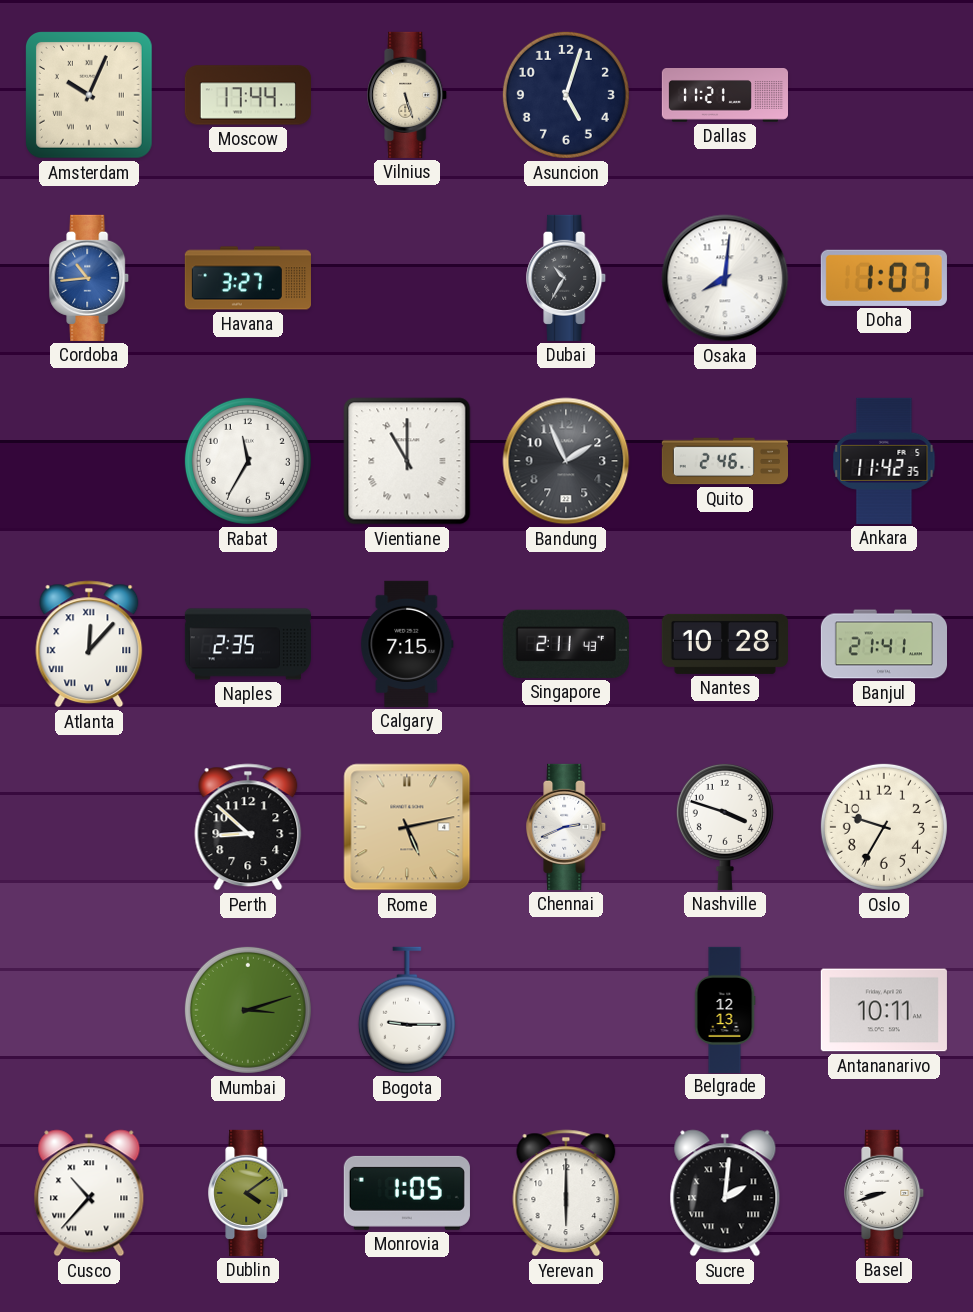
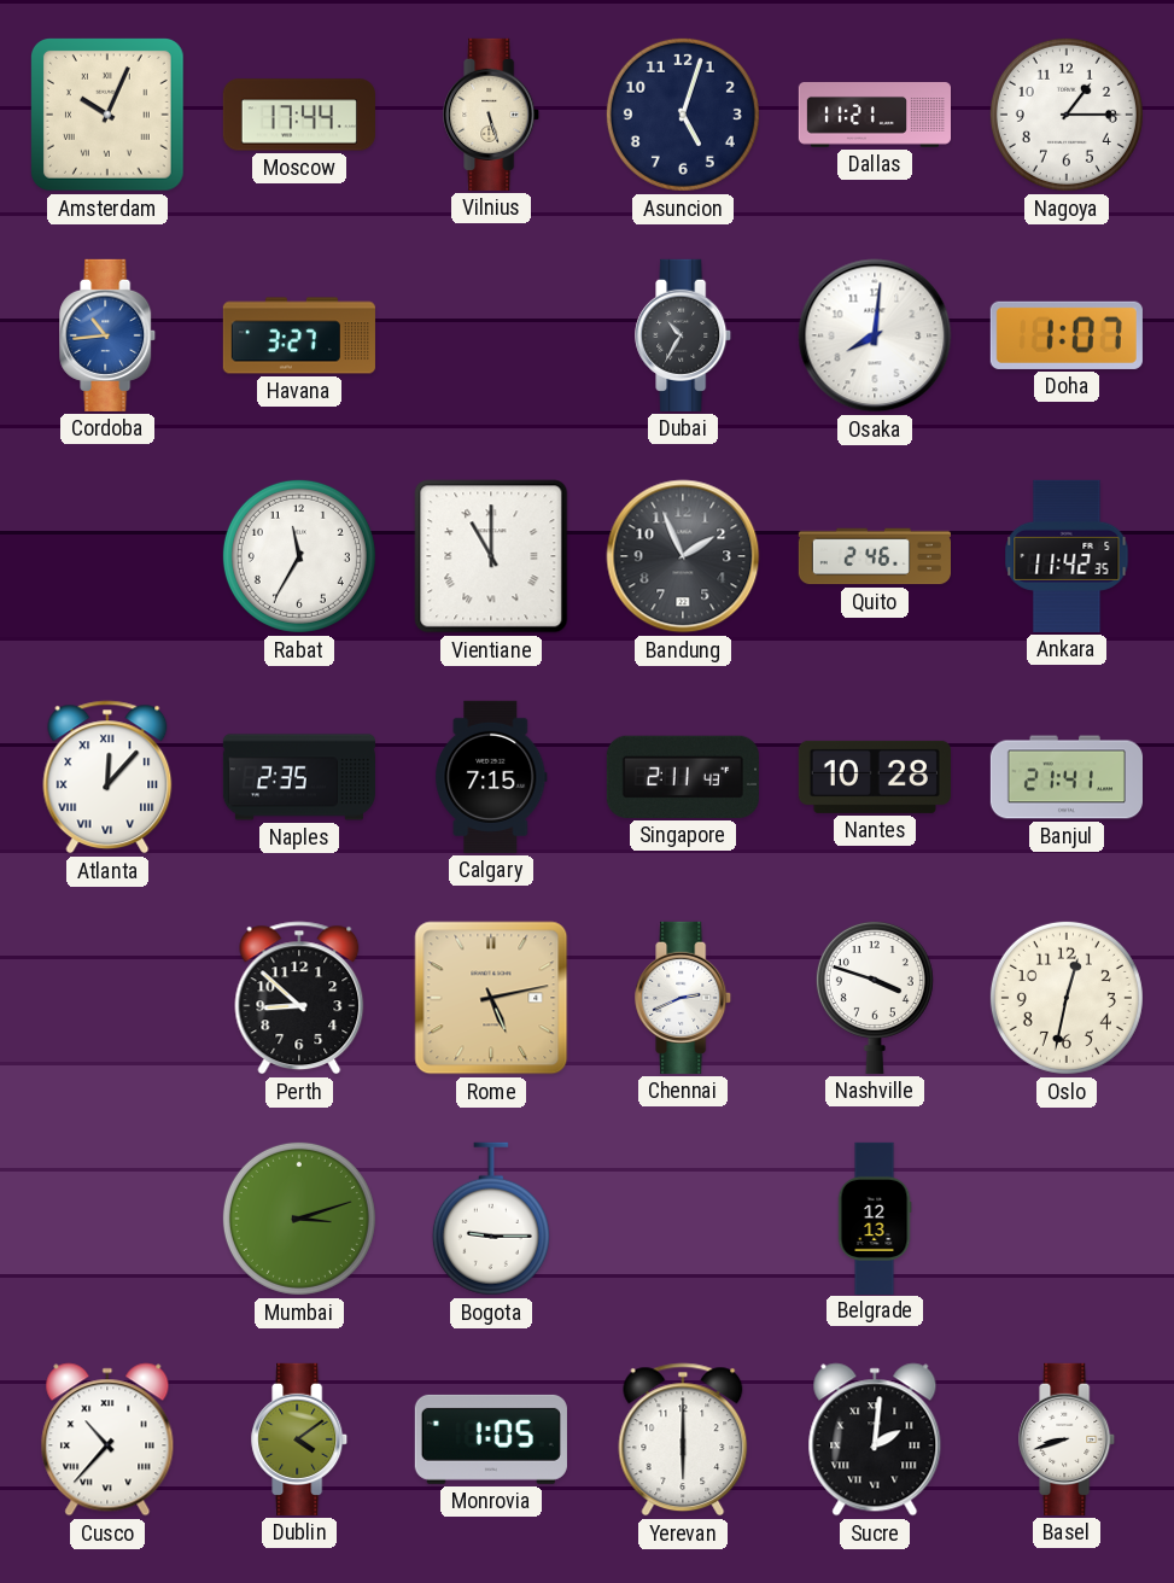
Nagoya: none -> 1:15
Oslo: 9:35 -> 12:32
Antananarivo: 10:11 -> none
